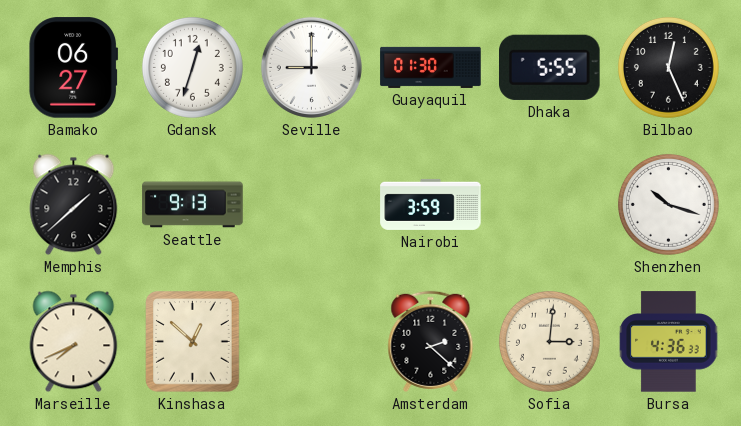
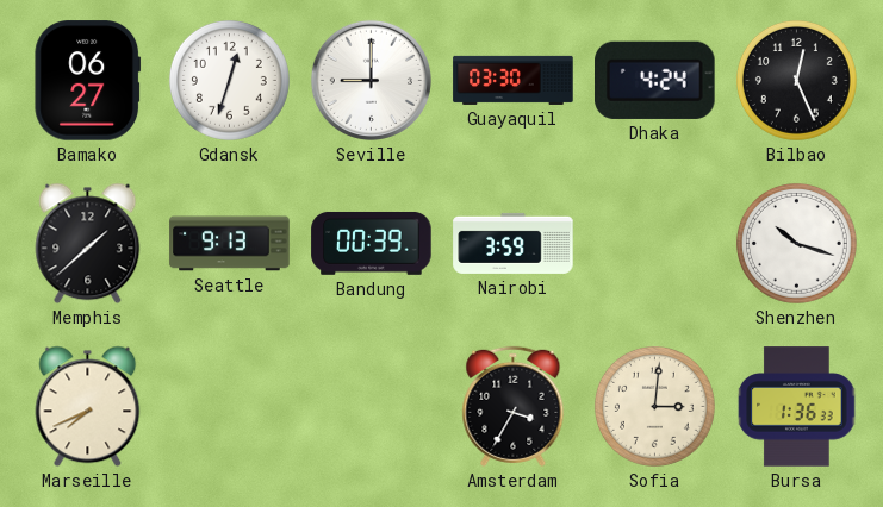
Guayaquil: 01:30 -> 03:30
Dhaka: 5:55 -> 4:24
Bandung: none -> 00:39
Kinshasa: 12:52 -> none
Amsterdam: 2:22 -> 3:35
Bursa: 4:36 -> 1:36
